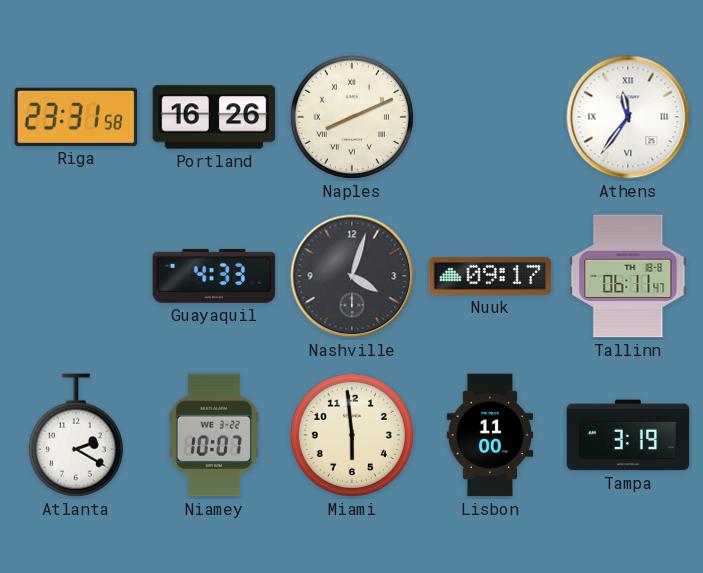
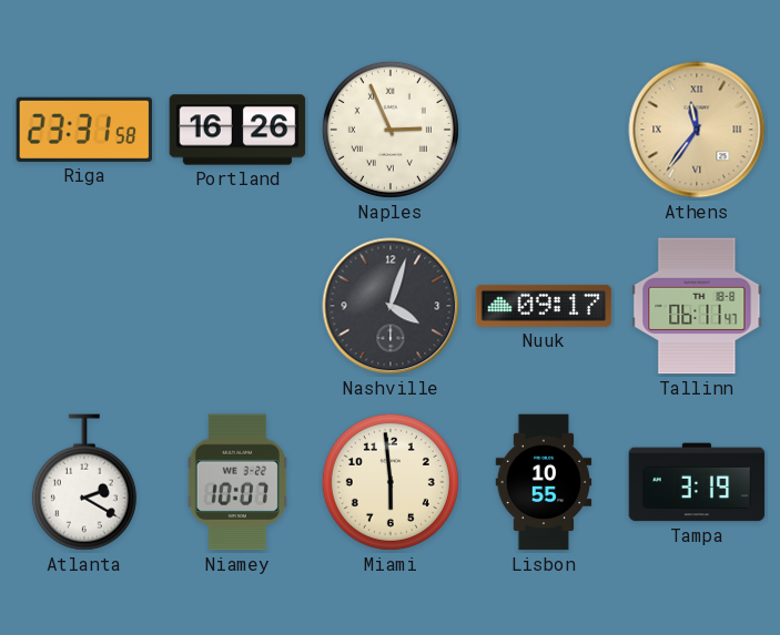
Naples: 8:11 -> 2:56
Athens dial: white -> champagne
Guayaquil: 4:33 -> none
Lisbon: 11:00 -> 10:55
